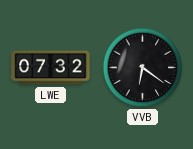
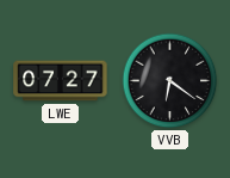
LWE: 07:32 -> 07:27
